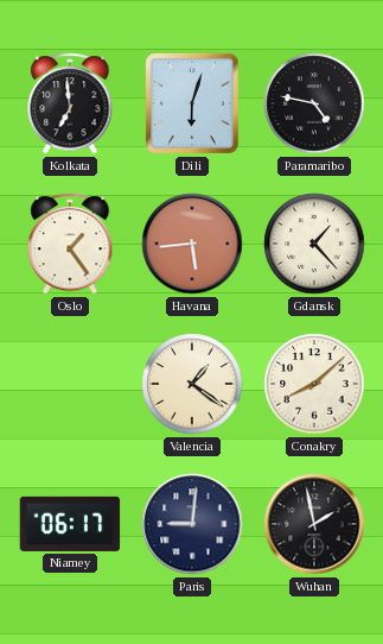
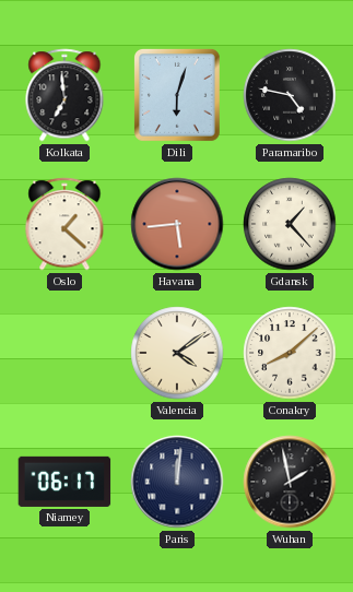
Oslo: 1:24 -> 1:22
Valencia: 1:21 -> 4:09
Paris: 9:01 -> 12:01
